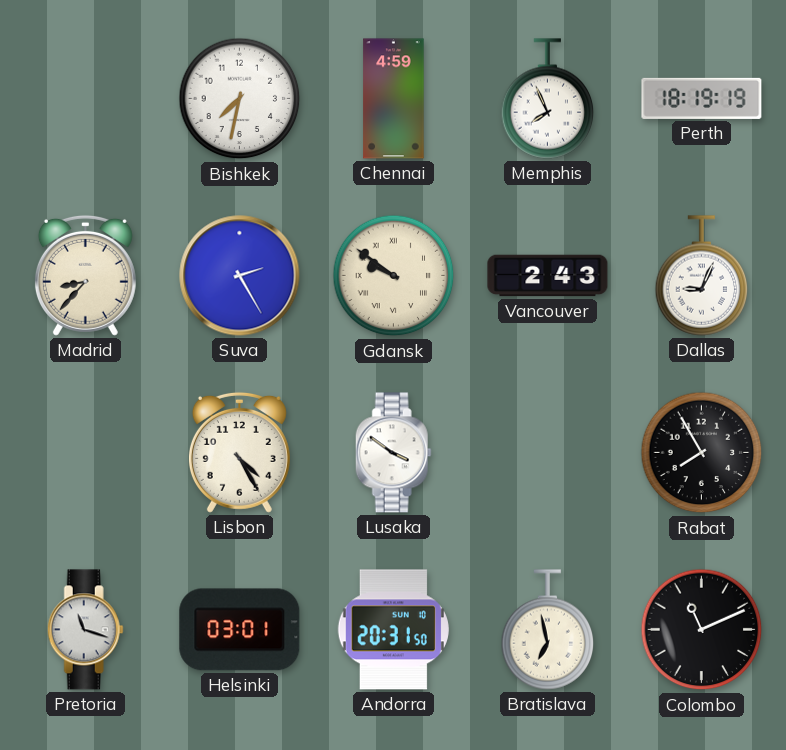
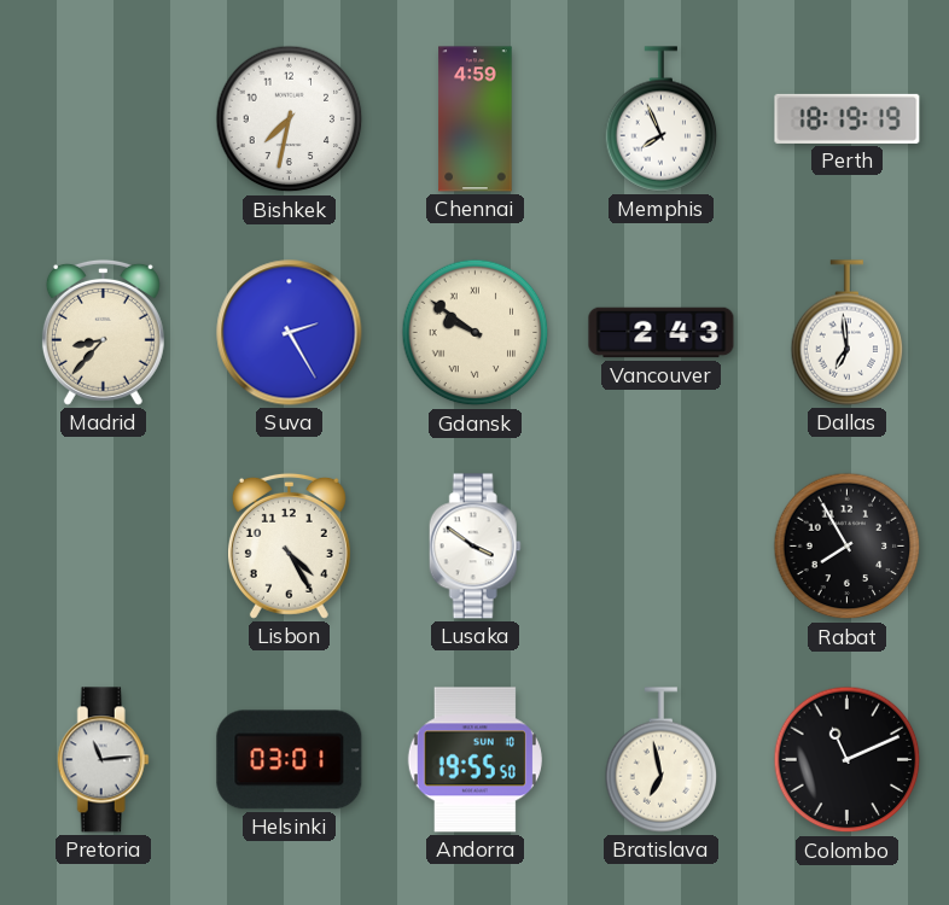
Dallas: 9:04 -> 6:59
Pretoria: 11:18 -> 11:14
Andorra: 20:31 -> 19:55
